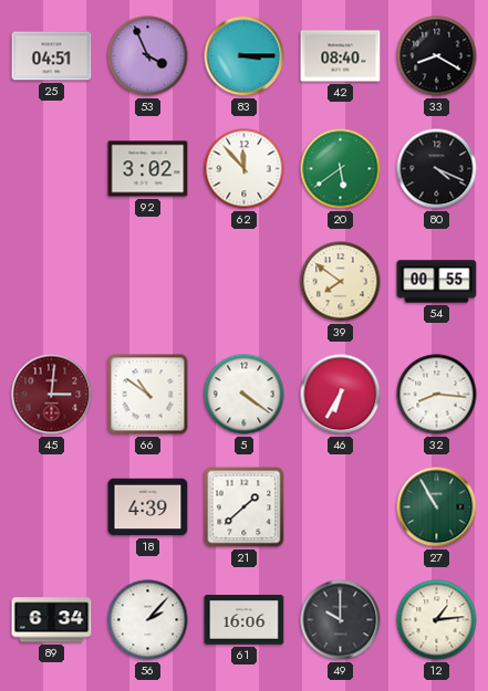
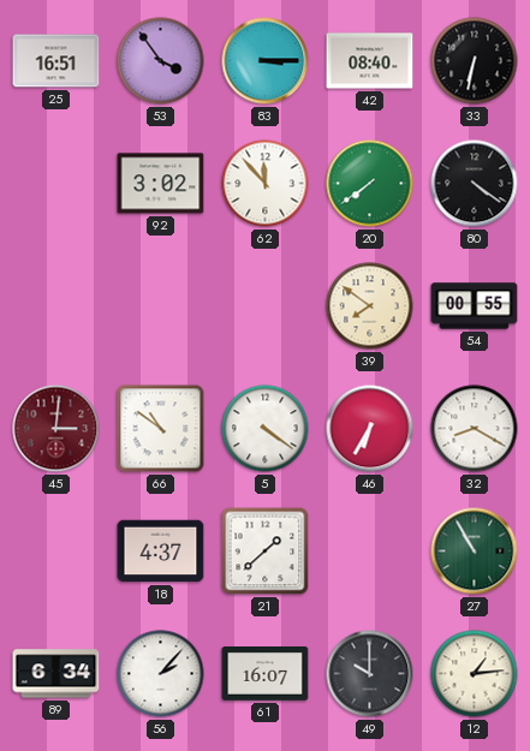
25: 04:51 -> 16:51
53: 3:56 -> 3:54
33: 8:20 -> 6:32
20: 5:39 -> 7:39
80: 4:19 -> 4:21
32: 8:16 -> 8:20
18: 4:39 -> 4:37
61: 16:06 -> 16:07
